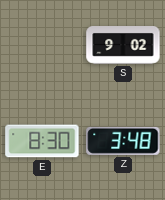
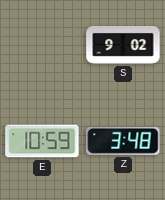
E: 8:30 -> 10:59
